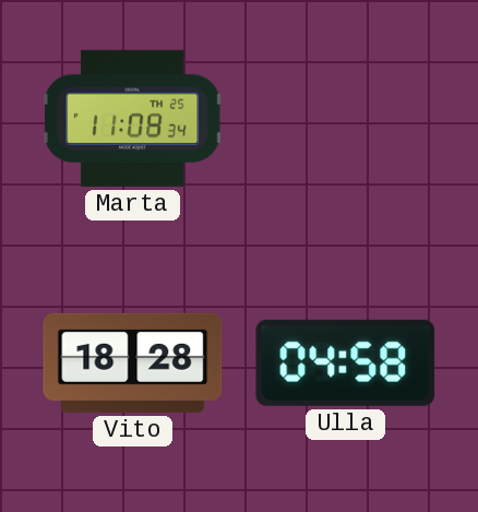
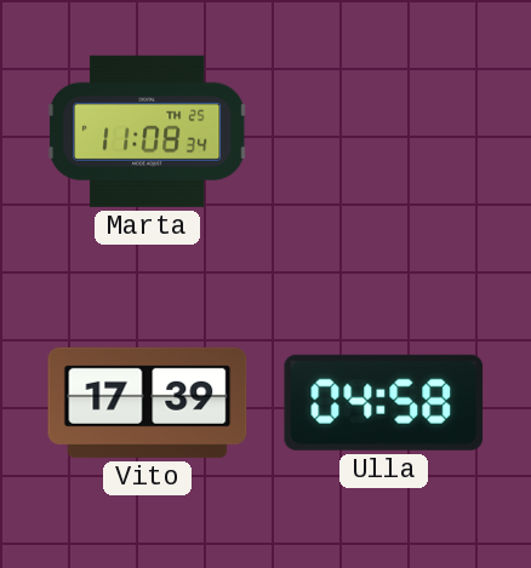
Vito: 18:28 -> 17:39
